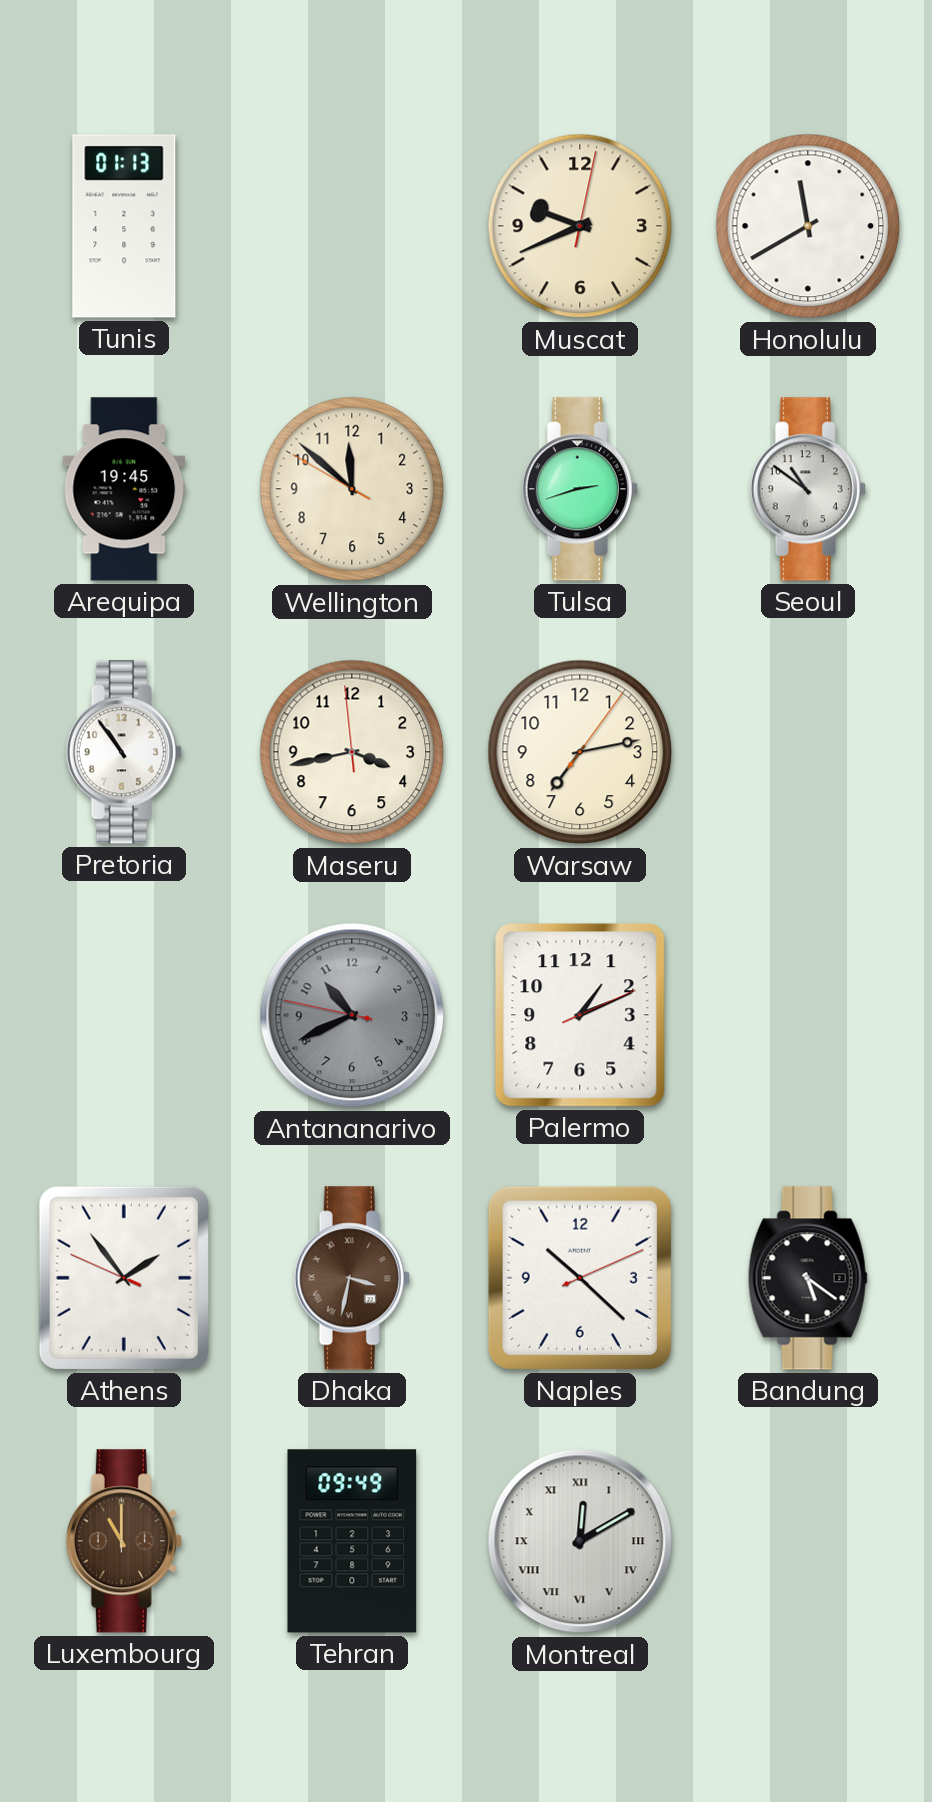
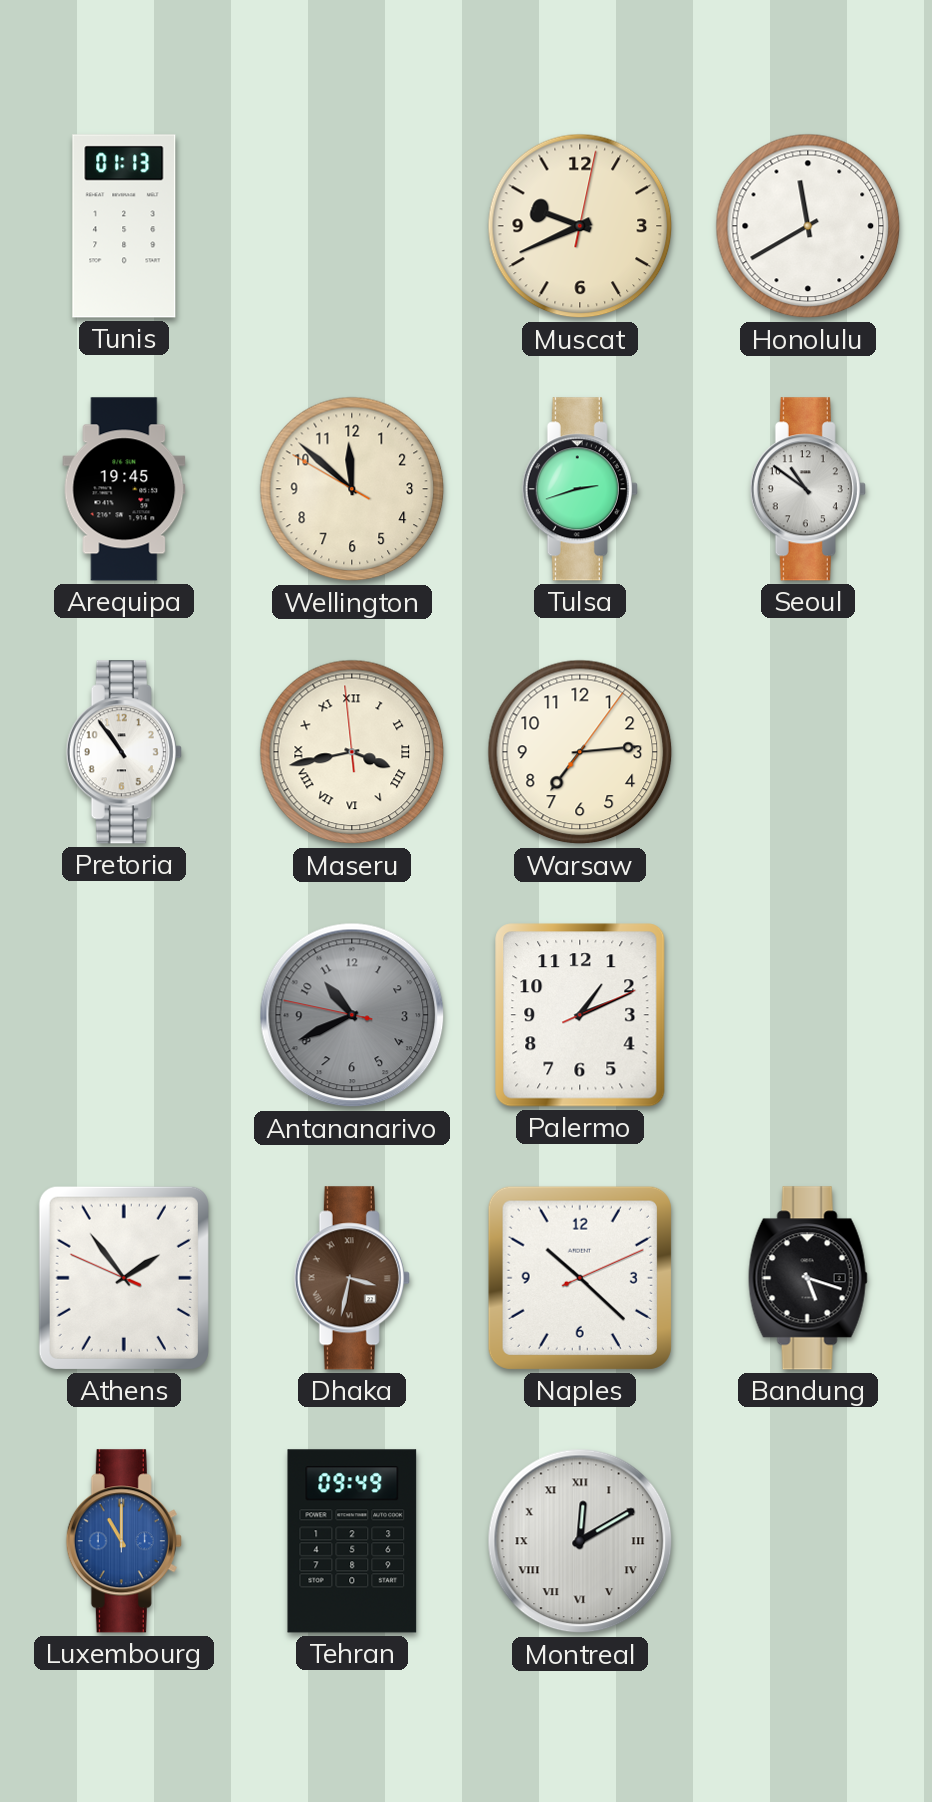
Maseru numerals: Arabic -> Roman
Warsaw: 7:13 -> 7:14
Bandung: 5:21 -> 5:18
Luxembourg dial: brown -> blue
